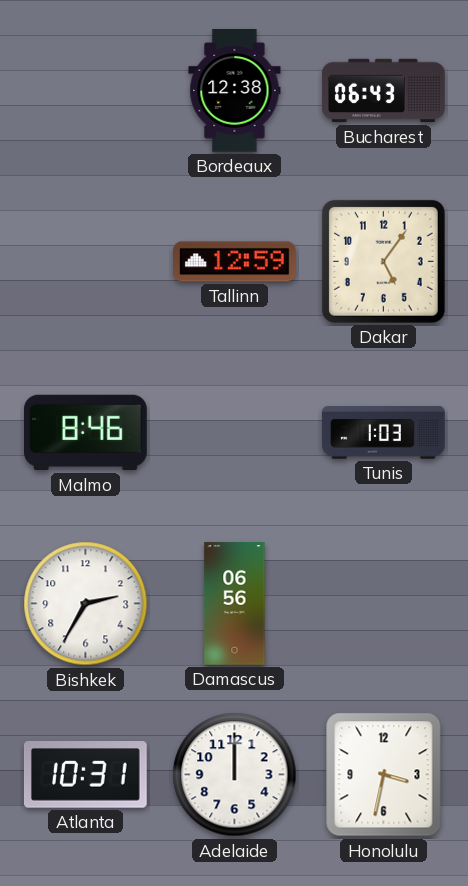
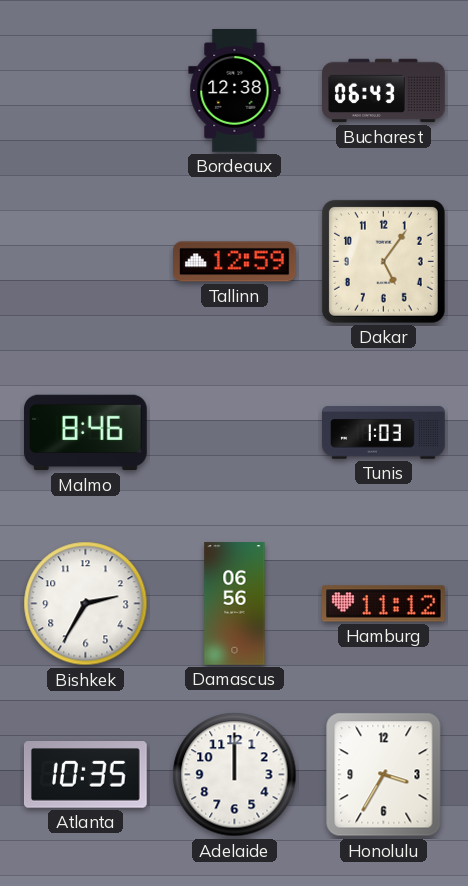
Hamburg: none -> 11:12
Atlanta: 10:31 -> 10:35
Honolulu: 3:32 -> 3:35
